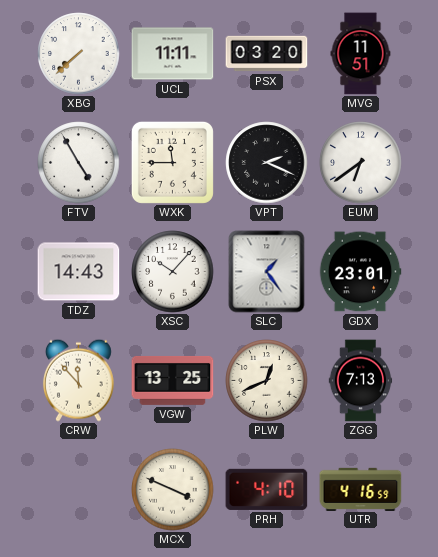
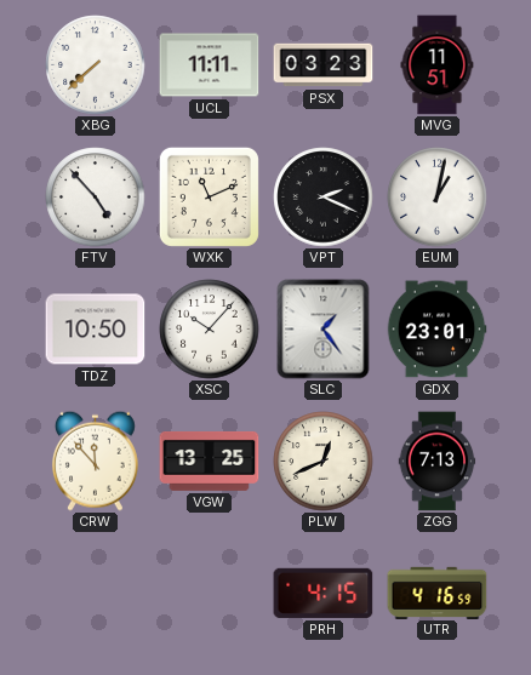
PSX: 03:20 -> 03:23
FTV: 4:55 -> 4:53
WXK: 11:45 -> 11:11
EUM: 6:39 -> 1:02
TDZ: 14:43 -> 10:50
MCX: 3:49 -> none
PRH: 4:10 -> 4:15
